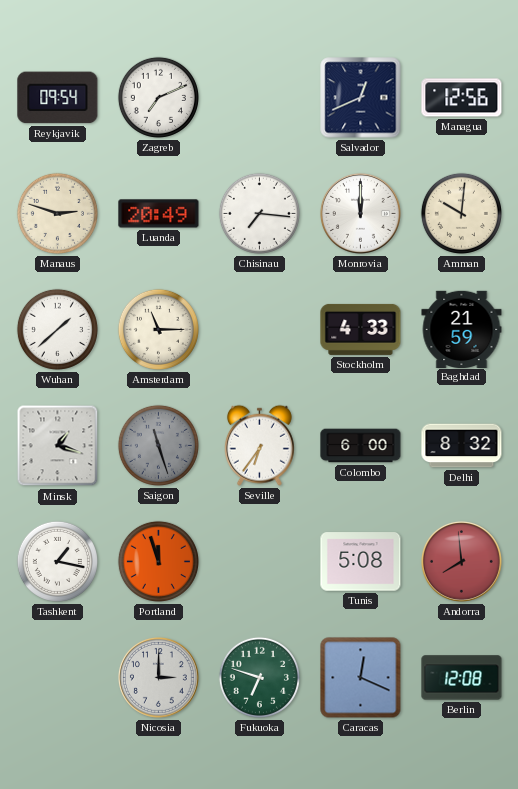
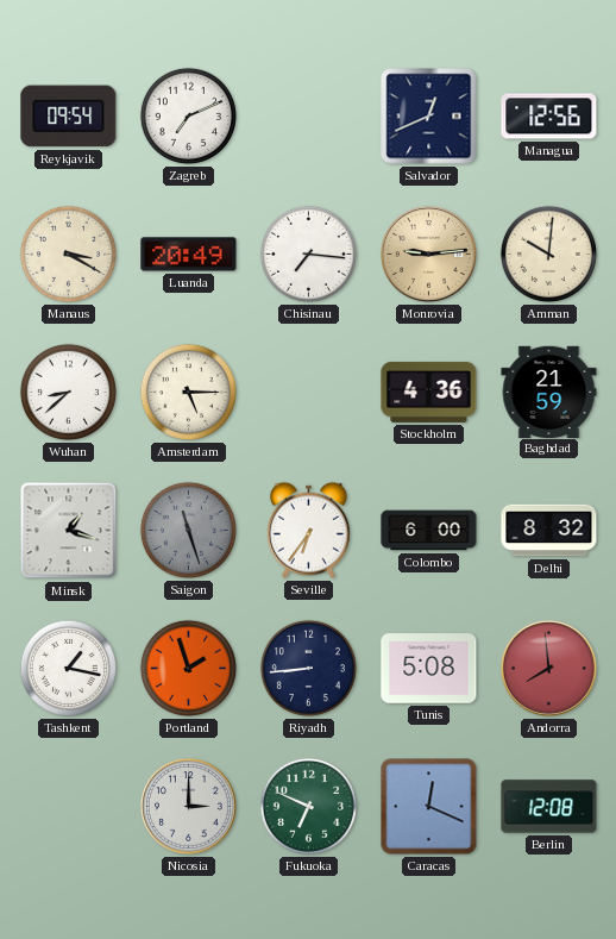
Manaus: 2:48 -> 3:20
Monrovia: 12:00 -> 9:14
Monrovia dial: white -> champagne
Wuhan: 1:38 -> 8:38
Amsterdam: 11:15 -> 5:15
Stockholm: 4:33 -> 4:36
Portland: 11:57 -> 1:57
Riyadh: none -> 8:44
Fukuoka: 6:48 -> 6:49
